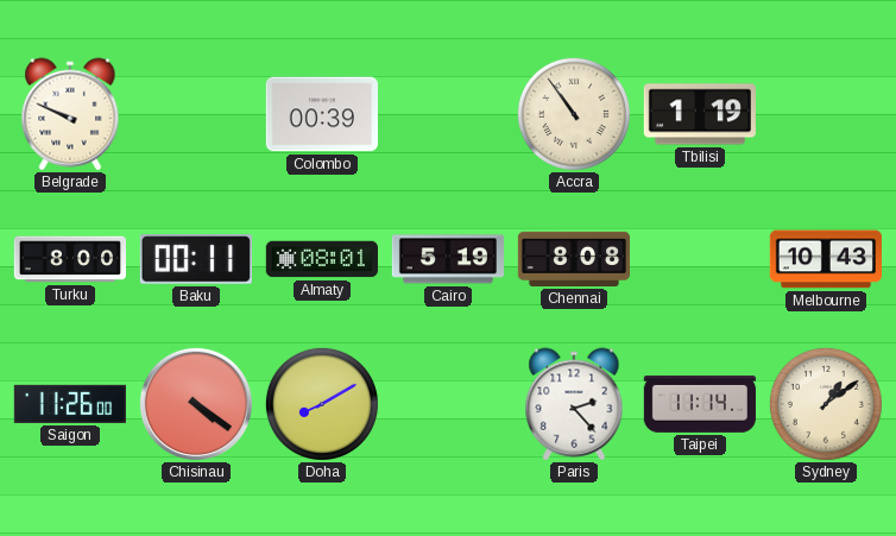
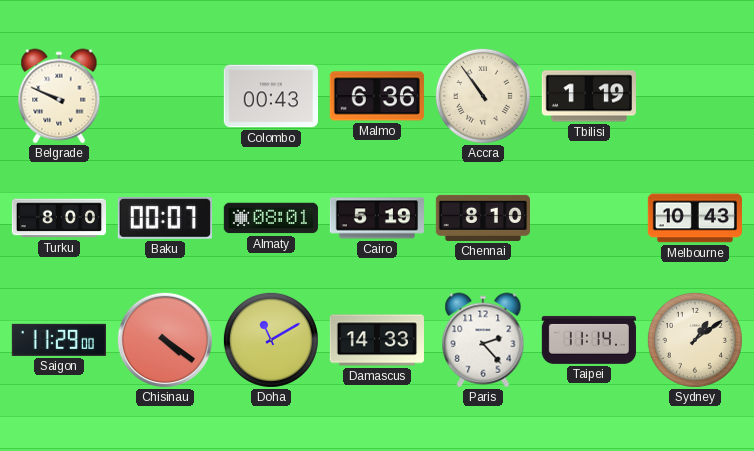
Colombo: 00:39 -> 00:43
Malmo: none -> 6:36
Baku: 00:11 -> 00:07
Chennai: 8:08 -> 8:10
Saigon: 11:26 -> 11:29
Doha: 8:10 -> 11:10
Damascus: none -> 14:33
